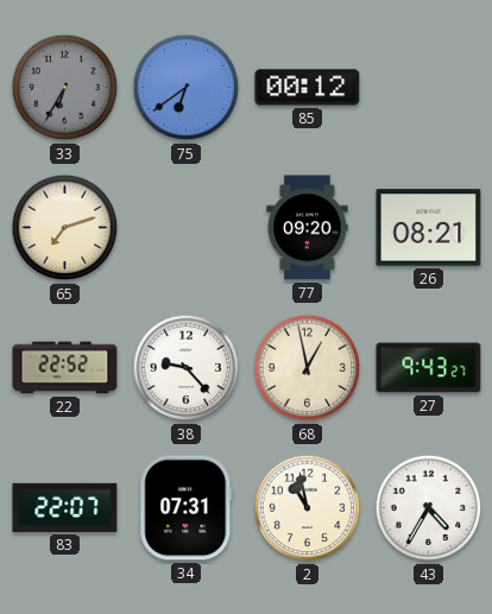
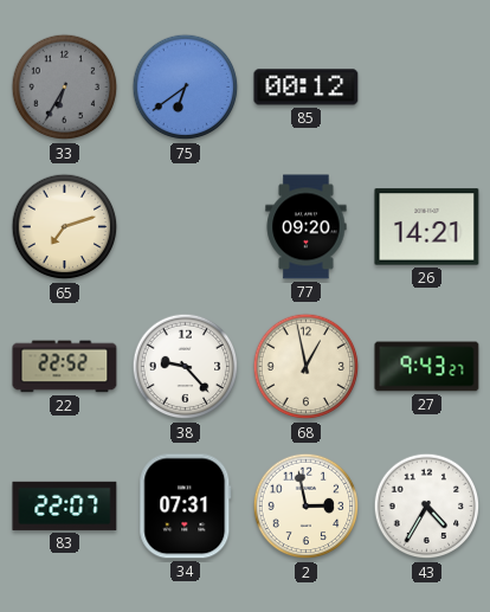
26: 08:21 -> 14:21
2: 10:58 -> 2:58
